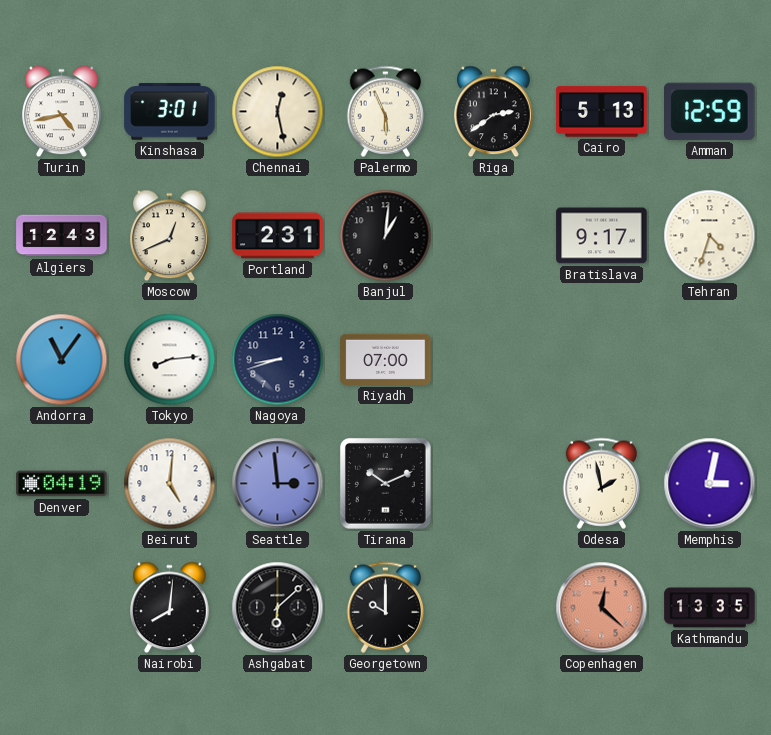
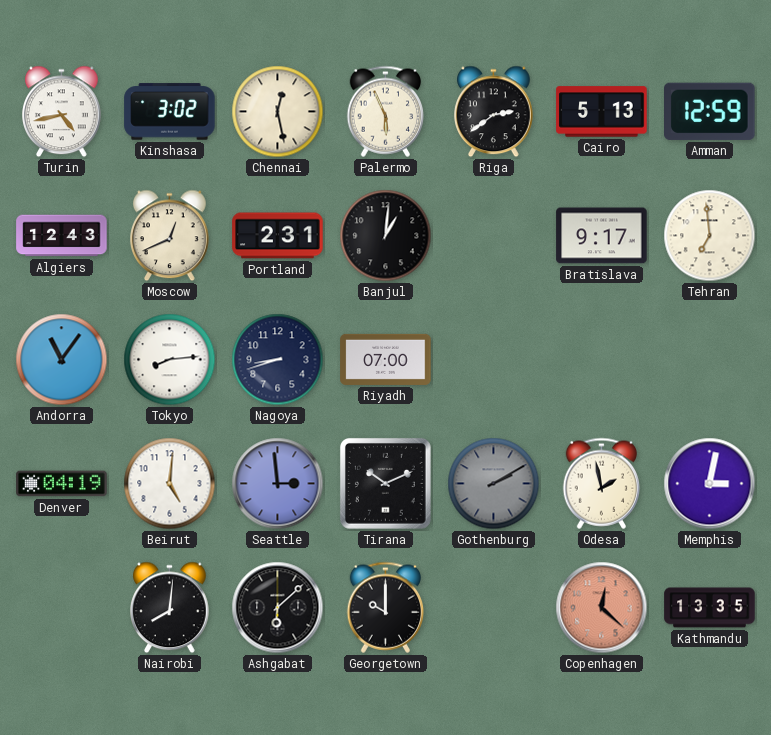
Kinshasa: 3:01 -> 3:02
Tehran: 4:33 -> 6:59
Gothenburg: none -> 2:10
